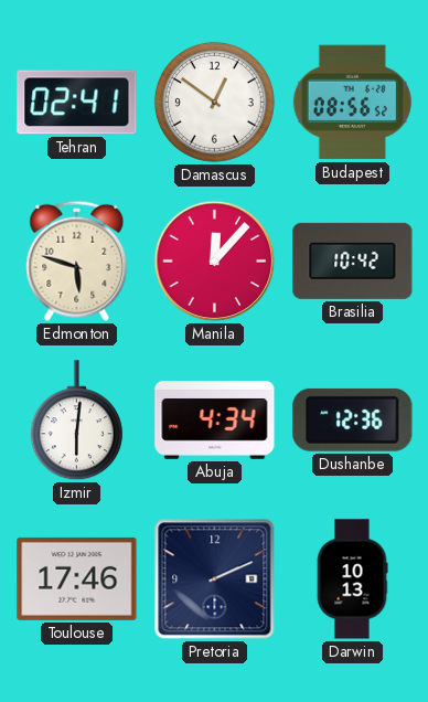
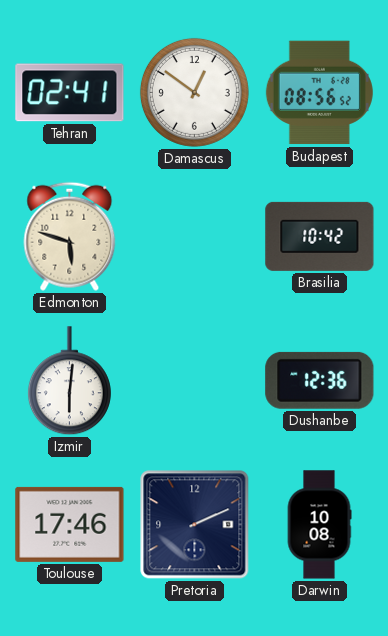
Manila: 12:07 -> none
Abuja: 4:34 -> none
Darwin: 10:13 -> 10:08
